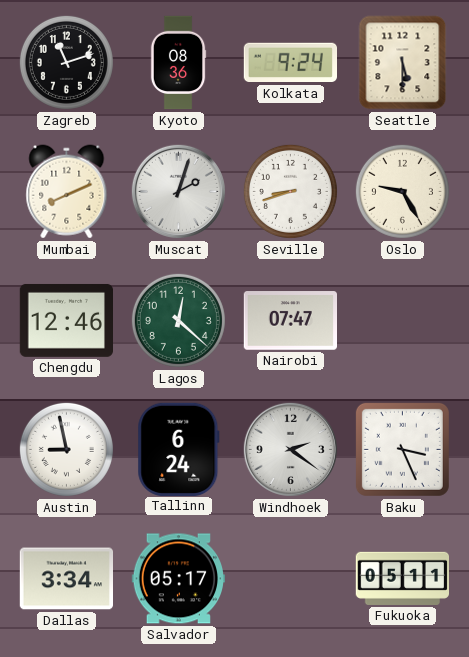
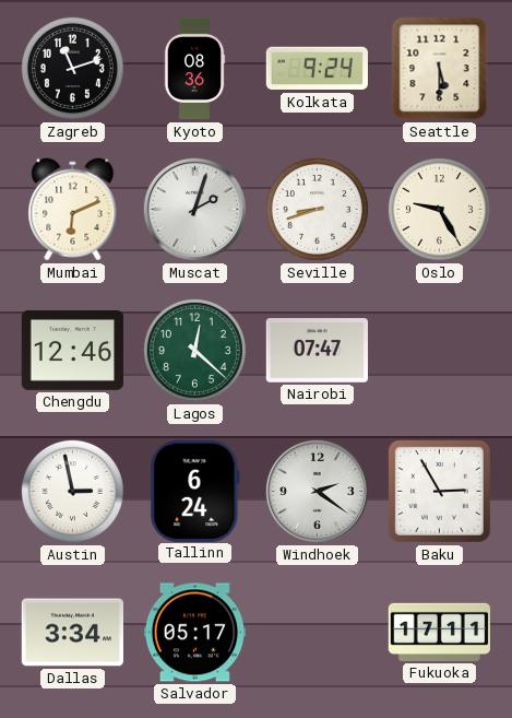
Mumbai: 8:11 -> 6:11
Austin: 8:58 -> 2:58
Baku: 3:26 -> 2:55
Fukuoka: 05:11 -> 17:11
